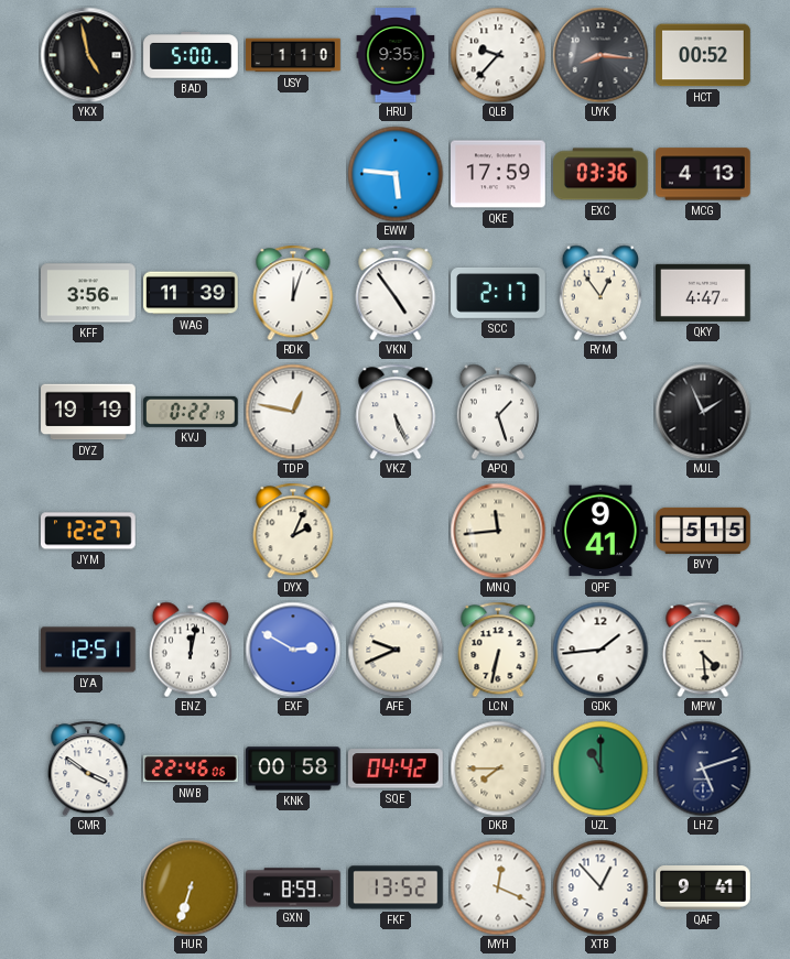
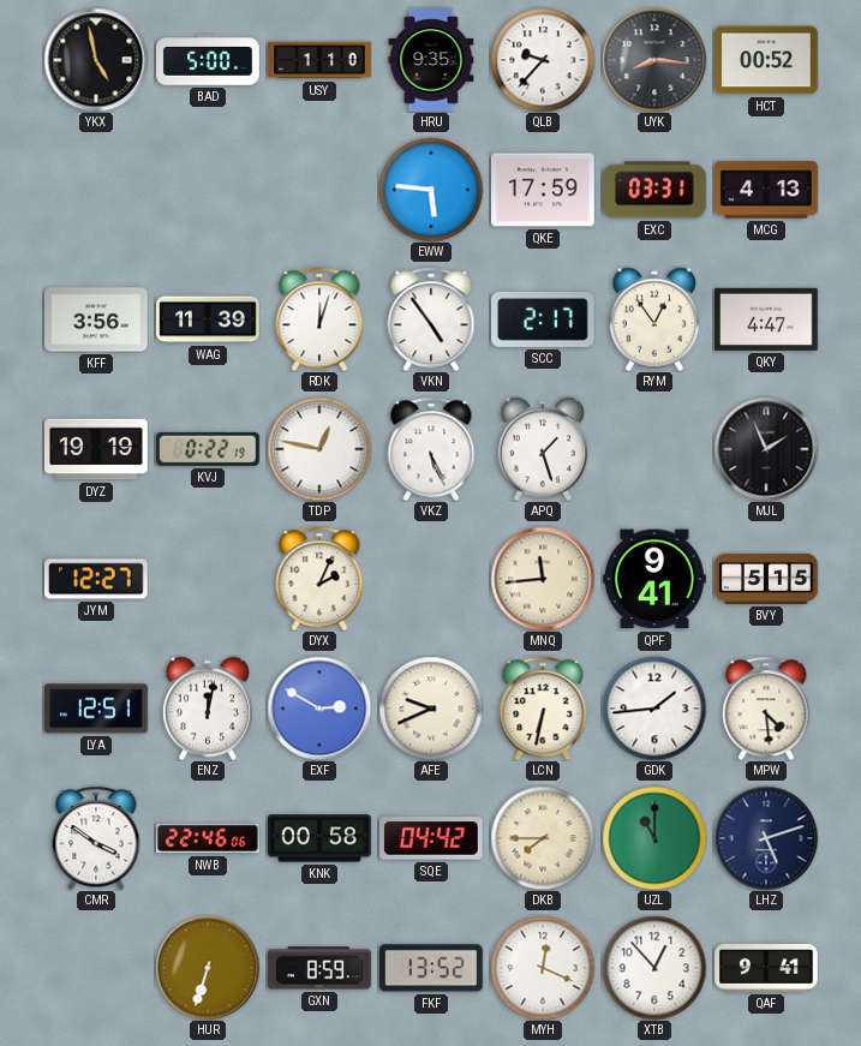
EXC: 03:36 -> 03:31
